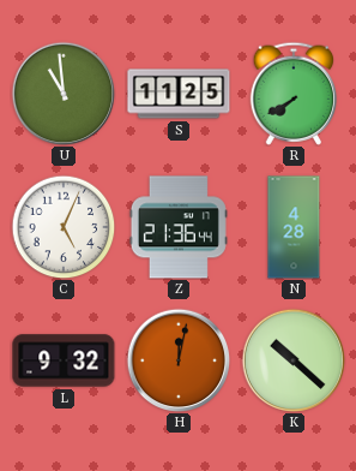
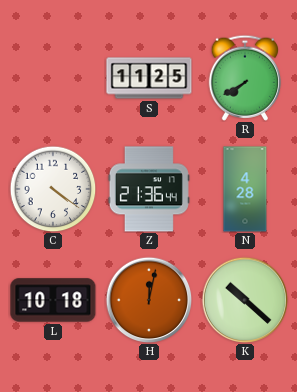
U: 10:59 -> none
C: 5:04 -> 4:21
L: 9:32 -> 10:18
